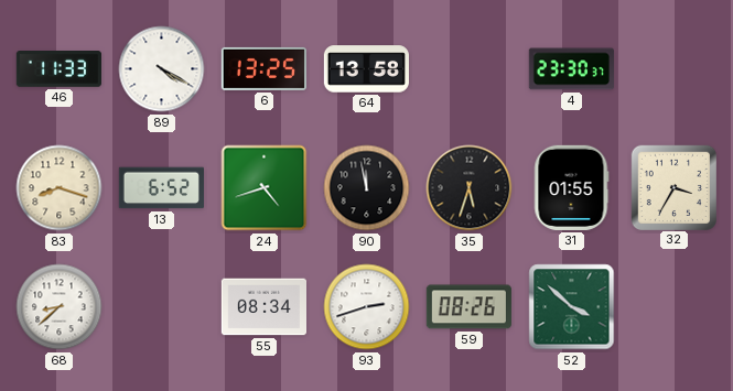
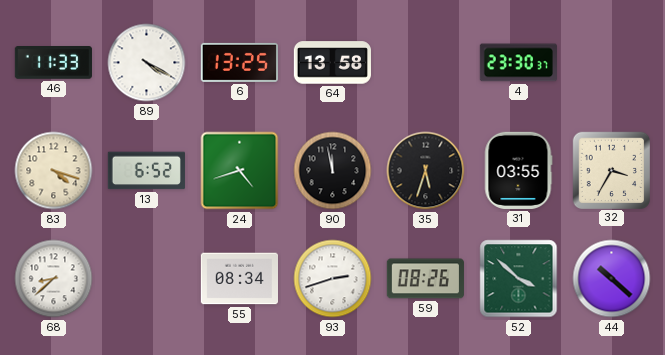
83: 8:18 -> 4:18
31: 01:55 -> 03:55
44: none -> 10:22
